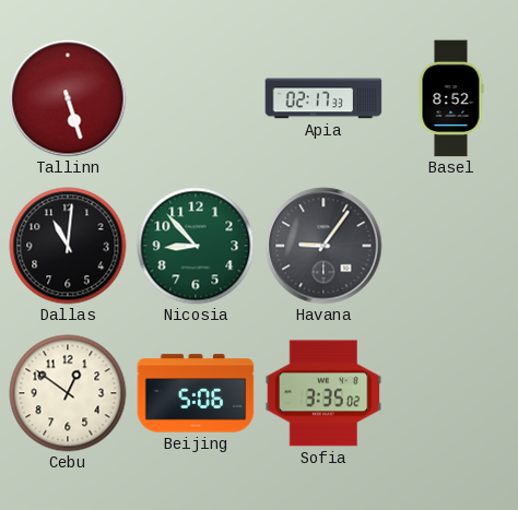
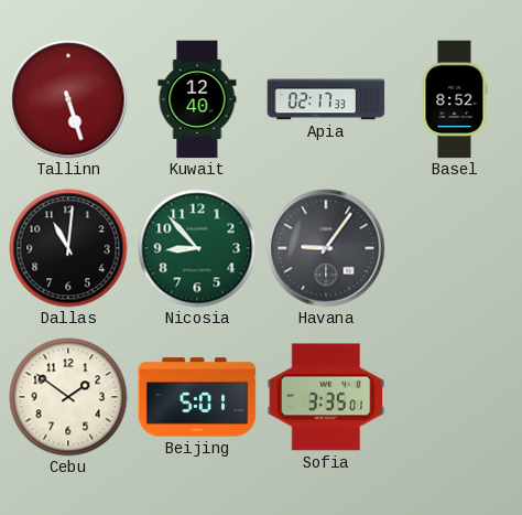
Kuwait: none -> 12:40
Cebu: 12:51 -> 1:51
Beijing: 5:06 -> 5:01
Sofia: 3:35:02 -> 3:35:01
